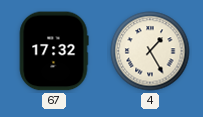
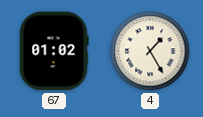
67: 17:32 -> 01:02
